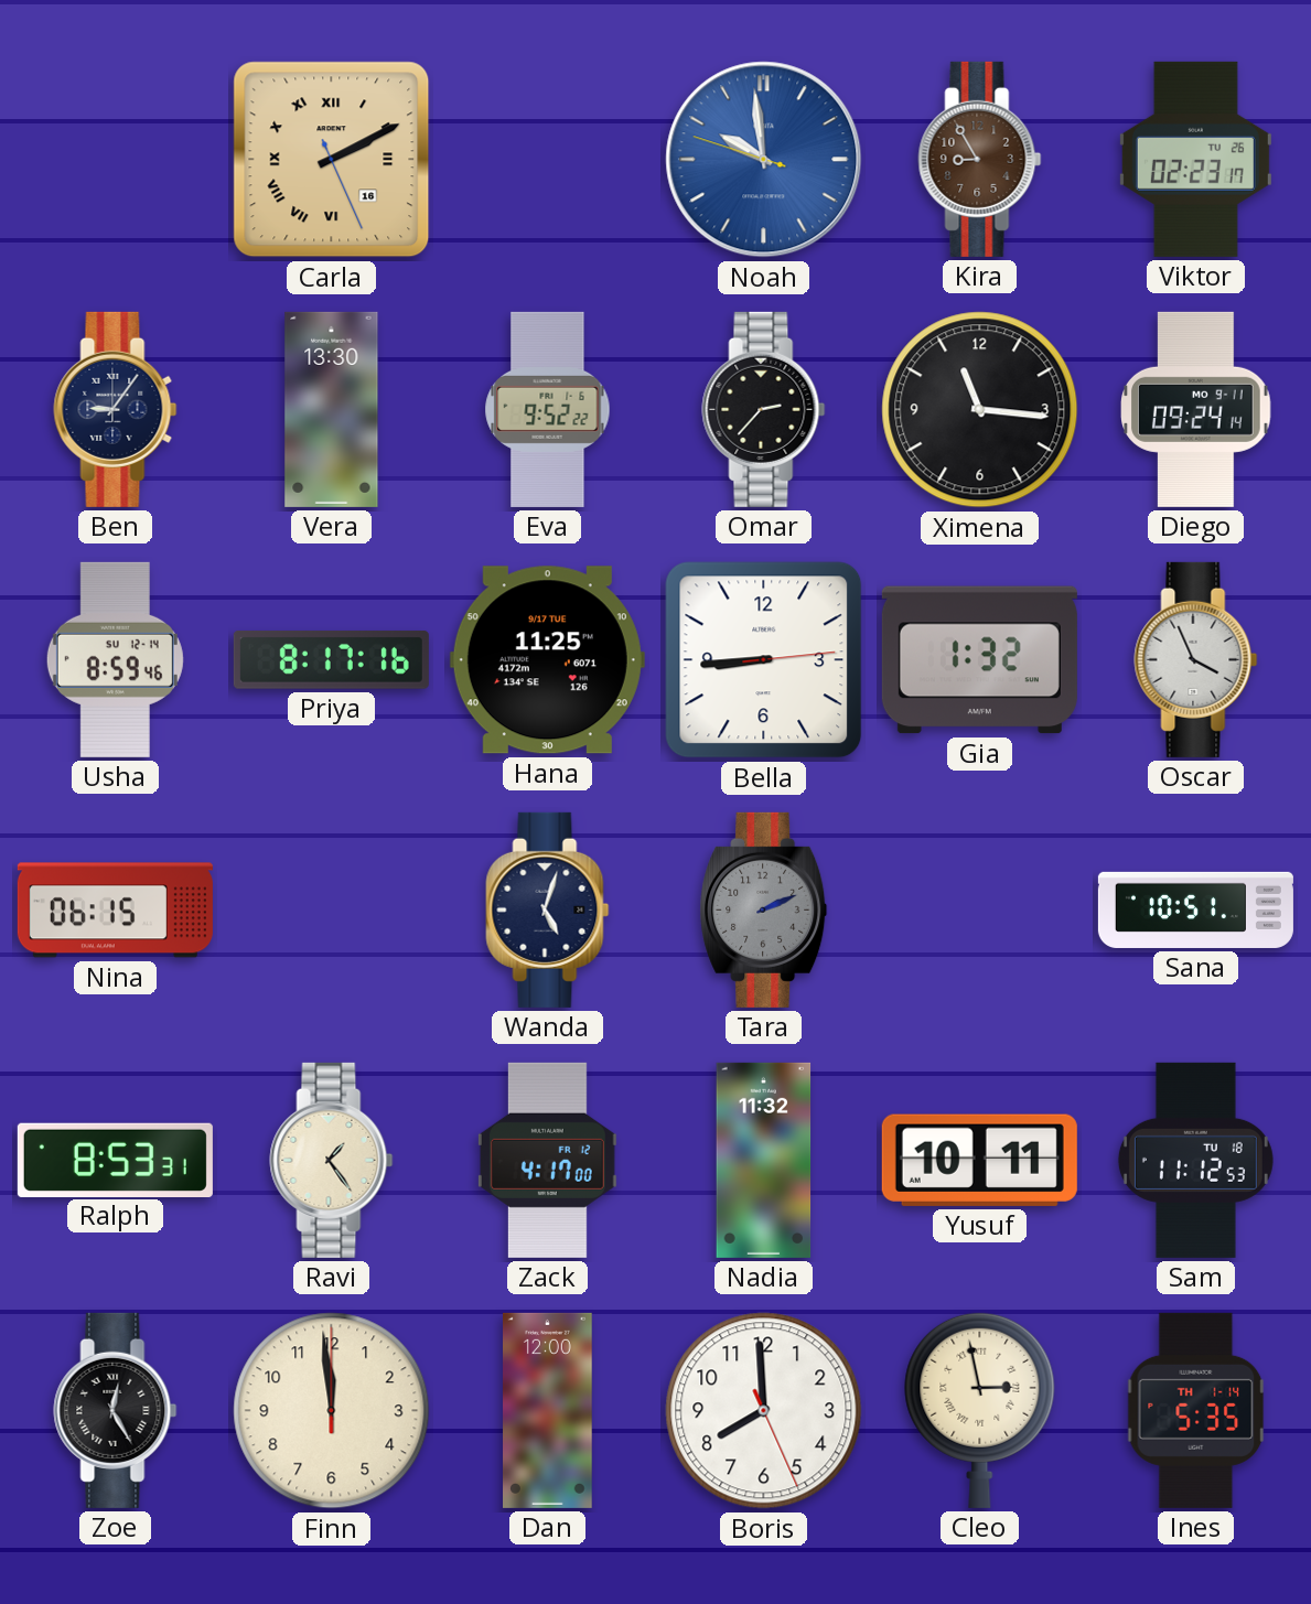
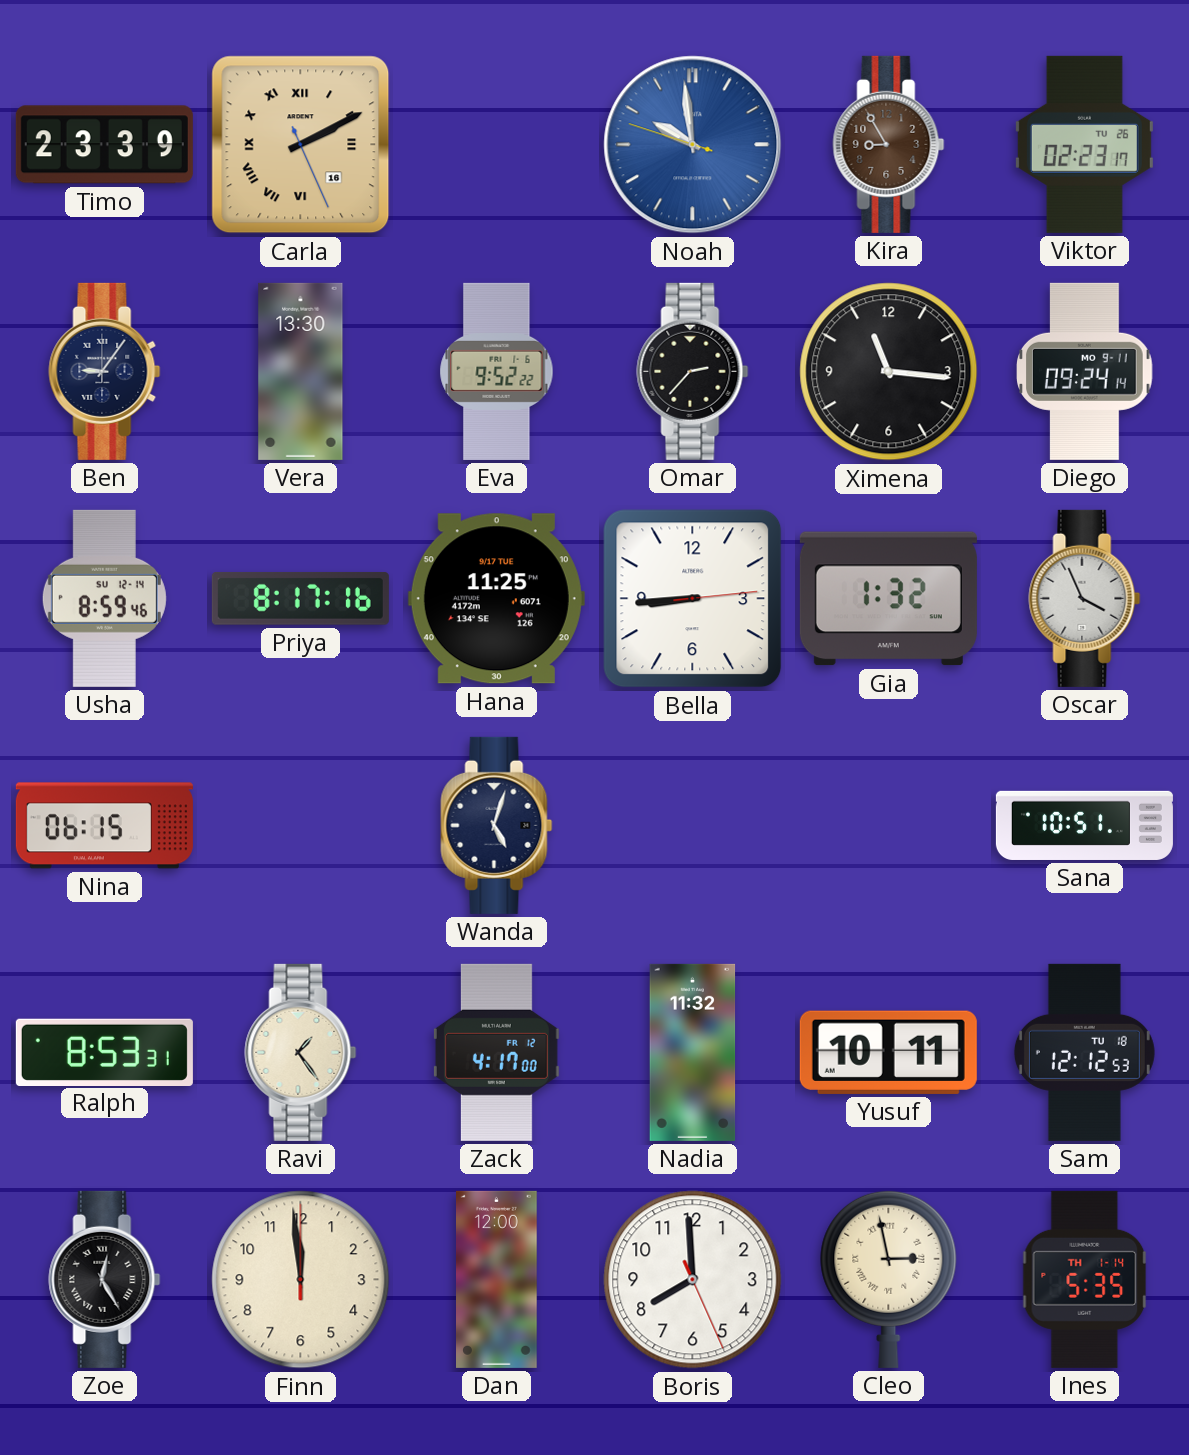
Timo: none -> 23:39
Tara: 2:11 -> none
Sam: 11:12 -> 12:12
